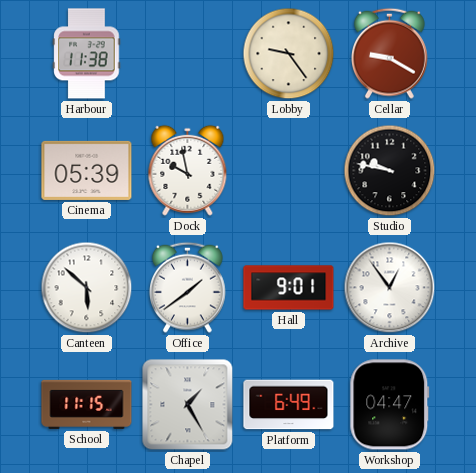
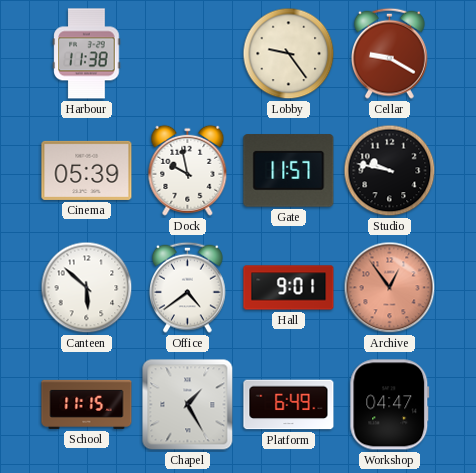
Gate: none -> 11:57
Office: 1:39 -> 4:39
Archive dial: white -> salmon
